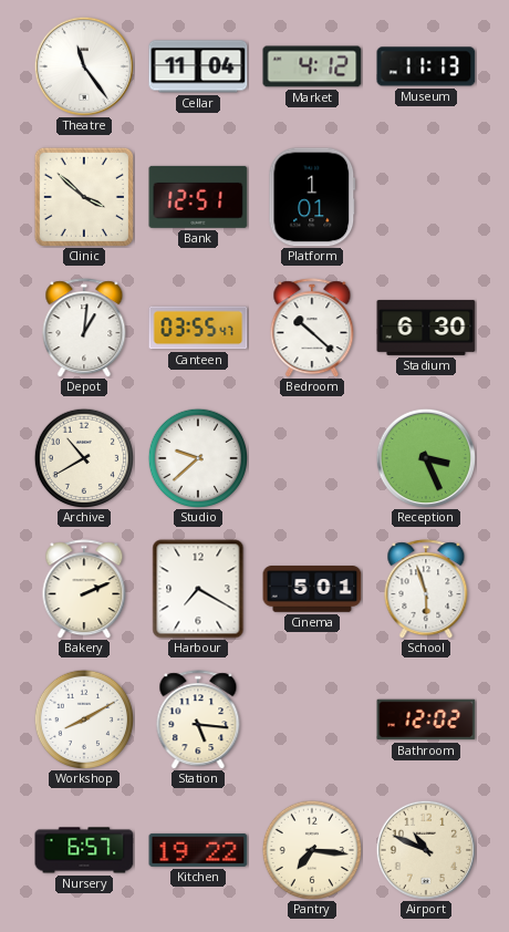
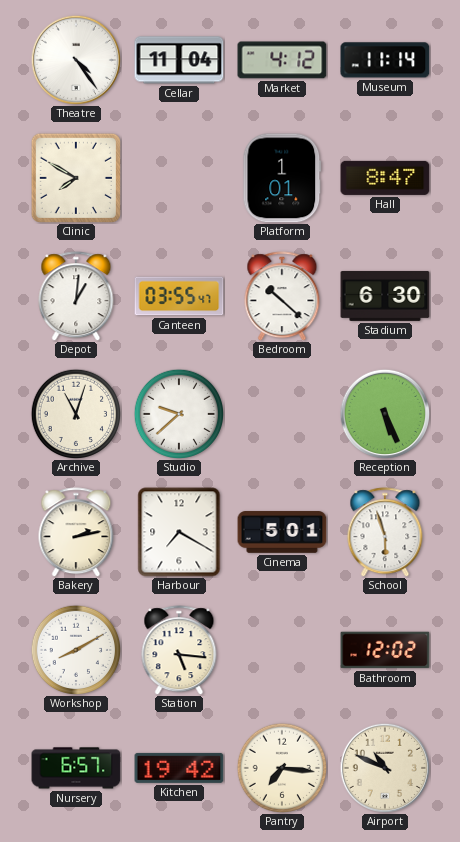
Theatre: 11:24 -> 4:24
Museum: 11:13 -> 11:14
Clinic: 3:52 -> 7:50
Bank: 12:51 -> none
Hall: none -> 8:47
Archive: 10:40 -> 11:03
Reception: 3:26 -> 5:26
Bakery: 2:11 -> 2:13
Kitchen: 19:22 -> 19:42
